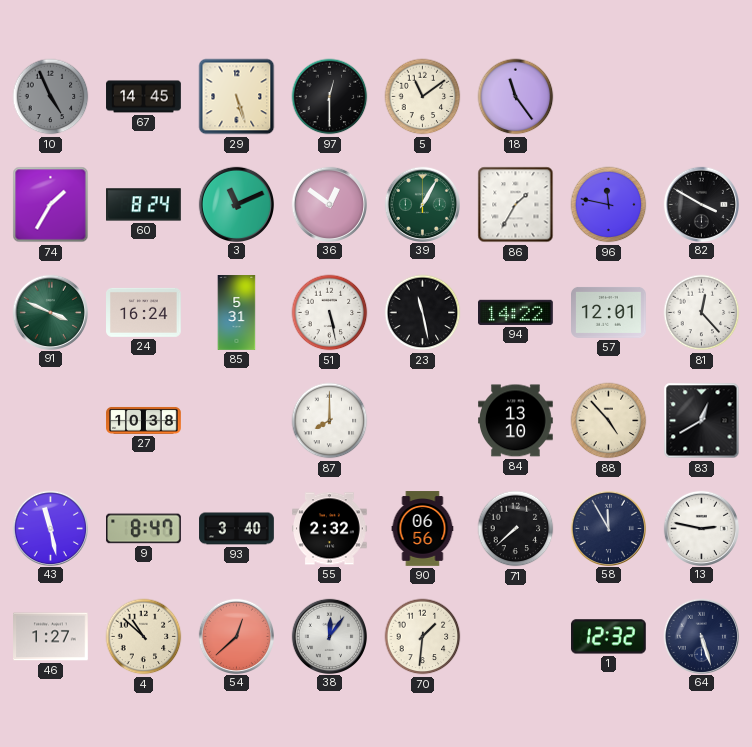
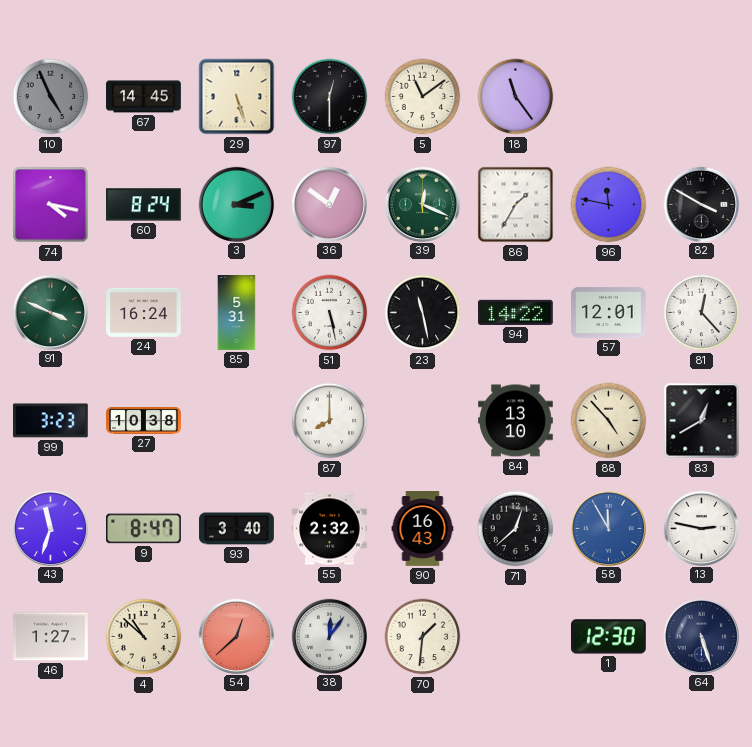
74: 1:35 -> 4:17
3: 11:11 -> 3:11
39: 1:05 -> 12:19
99: none -> 3:23
43: 11:28 -> 11:33
90: 06:56 -> 16:43
71: 7:38 -> 12:38
58 dial: navy -> blue
1: 12:32 -> 12:30
